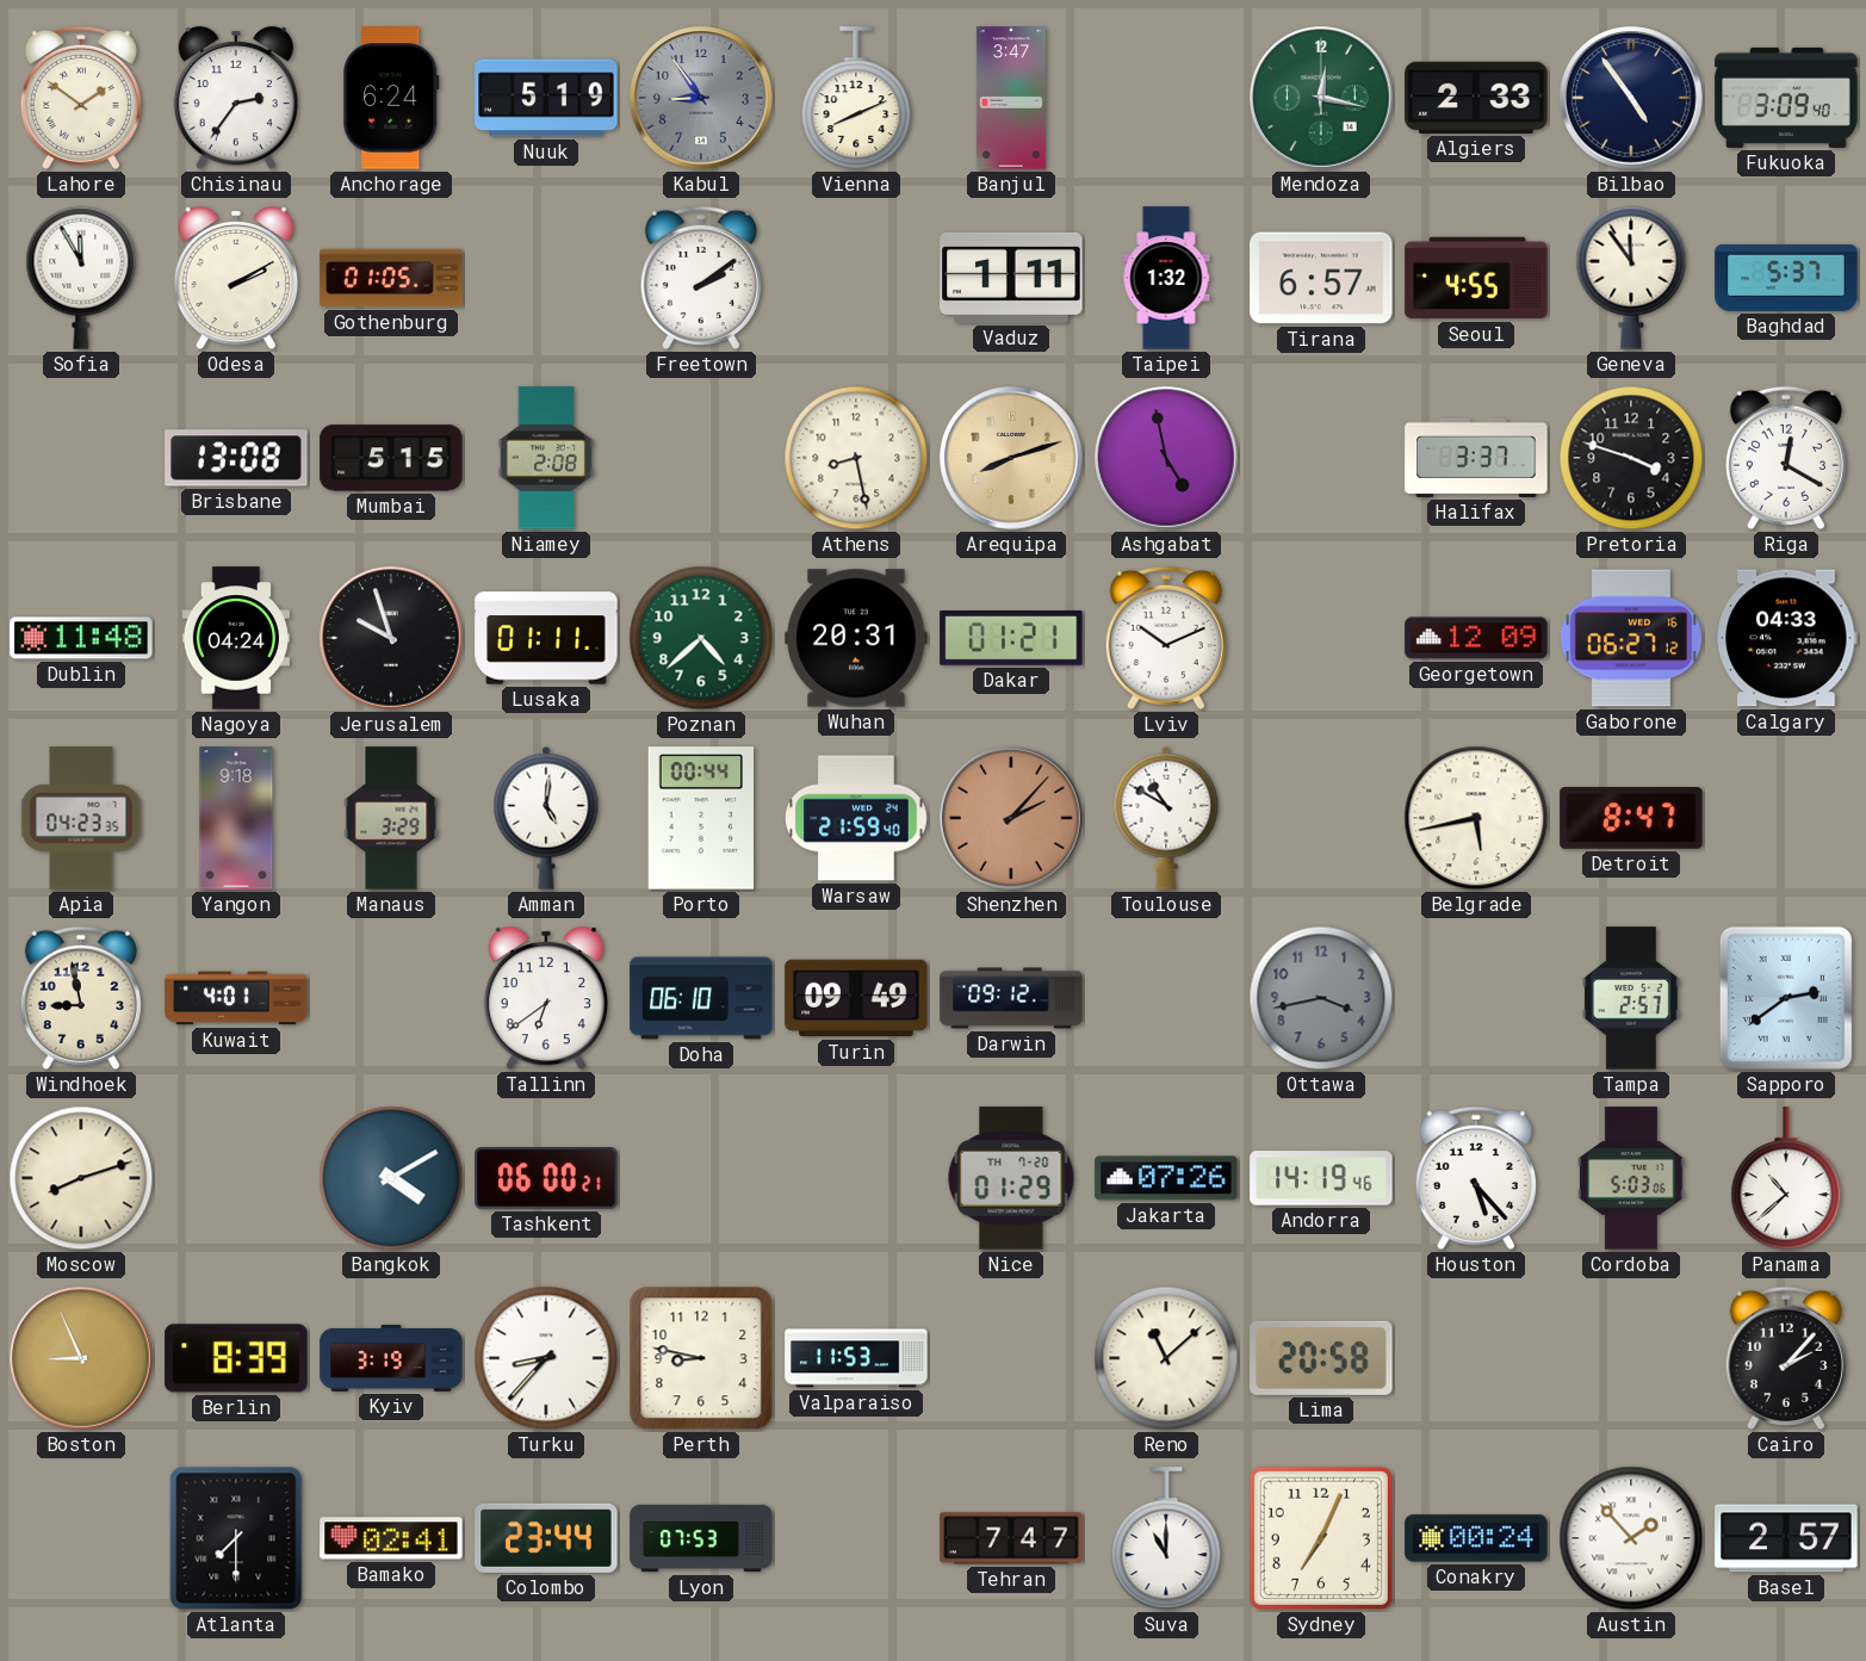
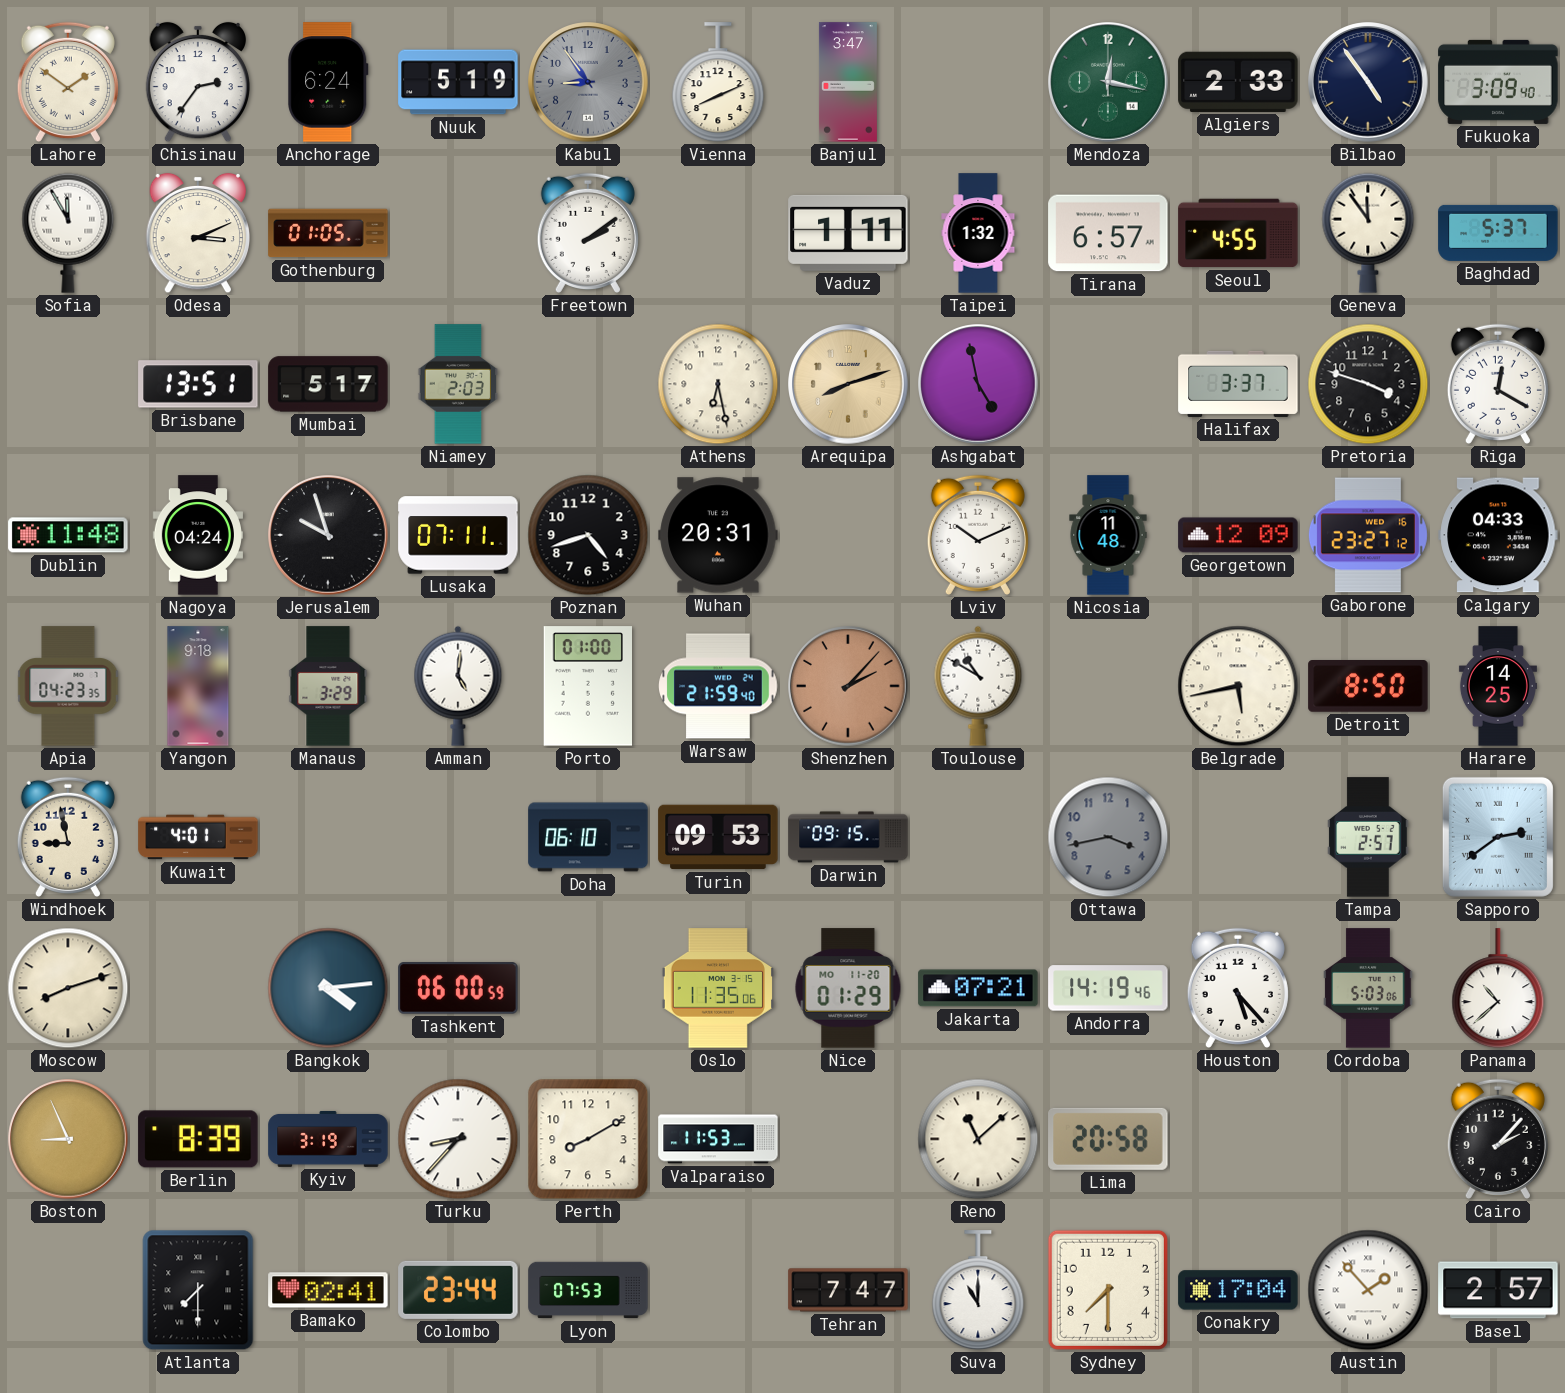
Odesa: 2:10 -> 3:11
Brisbane: 13:08 -> 13:51
Mumbai: 5:15 -> 5:17
Niamey: 2:08 -> 2:03
Athens: 8:28 -> 6:28
Lusaka: 01:11 -> 07:11
Poznan: 4:38 -> 4:42
Poznan dial: green -> black
Dakar: 01:21 -> none
Nicosia: none -> 11:48
Gaborone: 06:27 -> 23:27
Porto: 00:44 -> 01:00
Detroit: 8:47 -> 8:50
Harare: none -> 14:25
Tallinn: 6:39 -> none
Turin: 09:49 -> 09:53
Darwin: 09:12 -> 09:15
Bangkok: 4:10 -> 4:14
Tashkent: 06:00:21 -> 06:00:59
Oslo: none -> 11:35
Nice date: TH 7-20 -> MO 11-20
Jakarta: 07:26 -> 07:21
Perth: 8:47 -> 8:10
Sydney: 7:04 -> 7:30
Conakry: 00:24 -> 17:04
